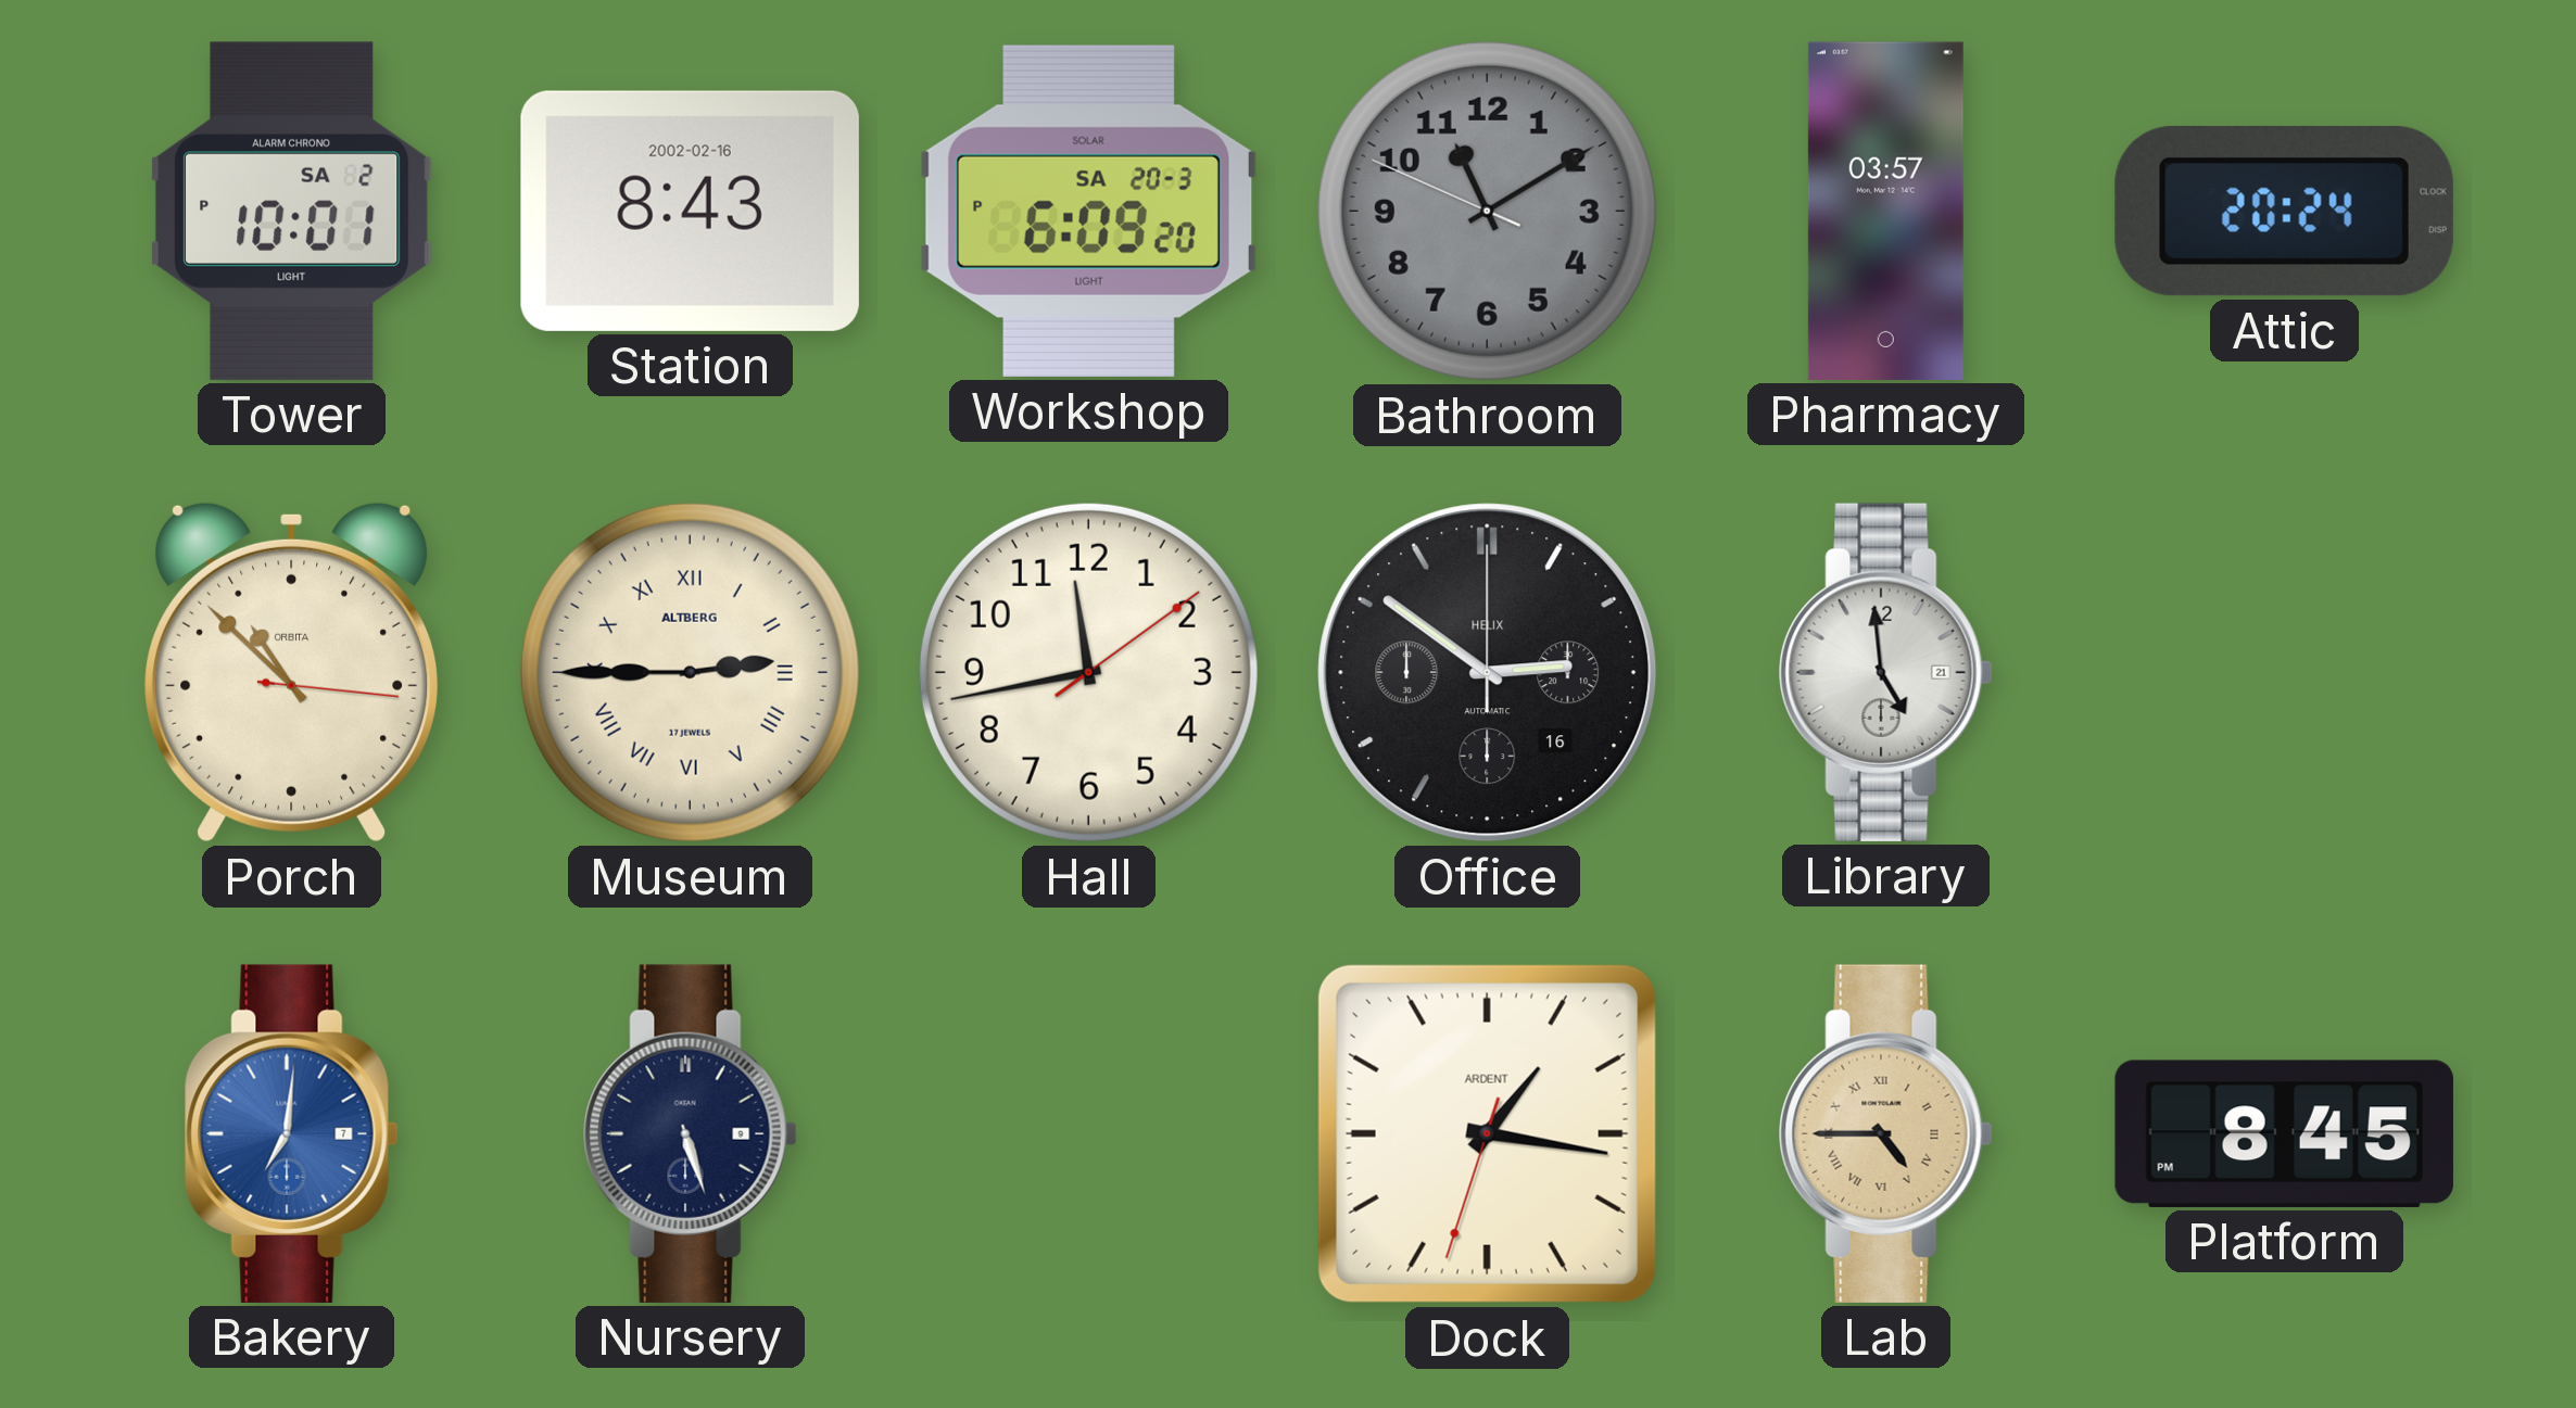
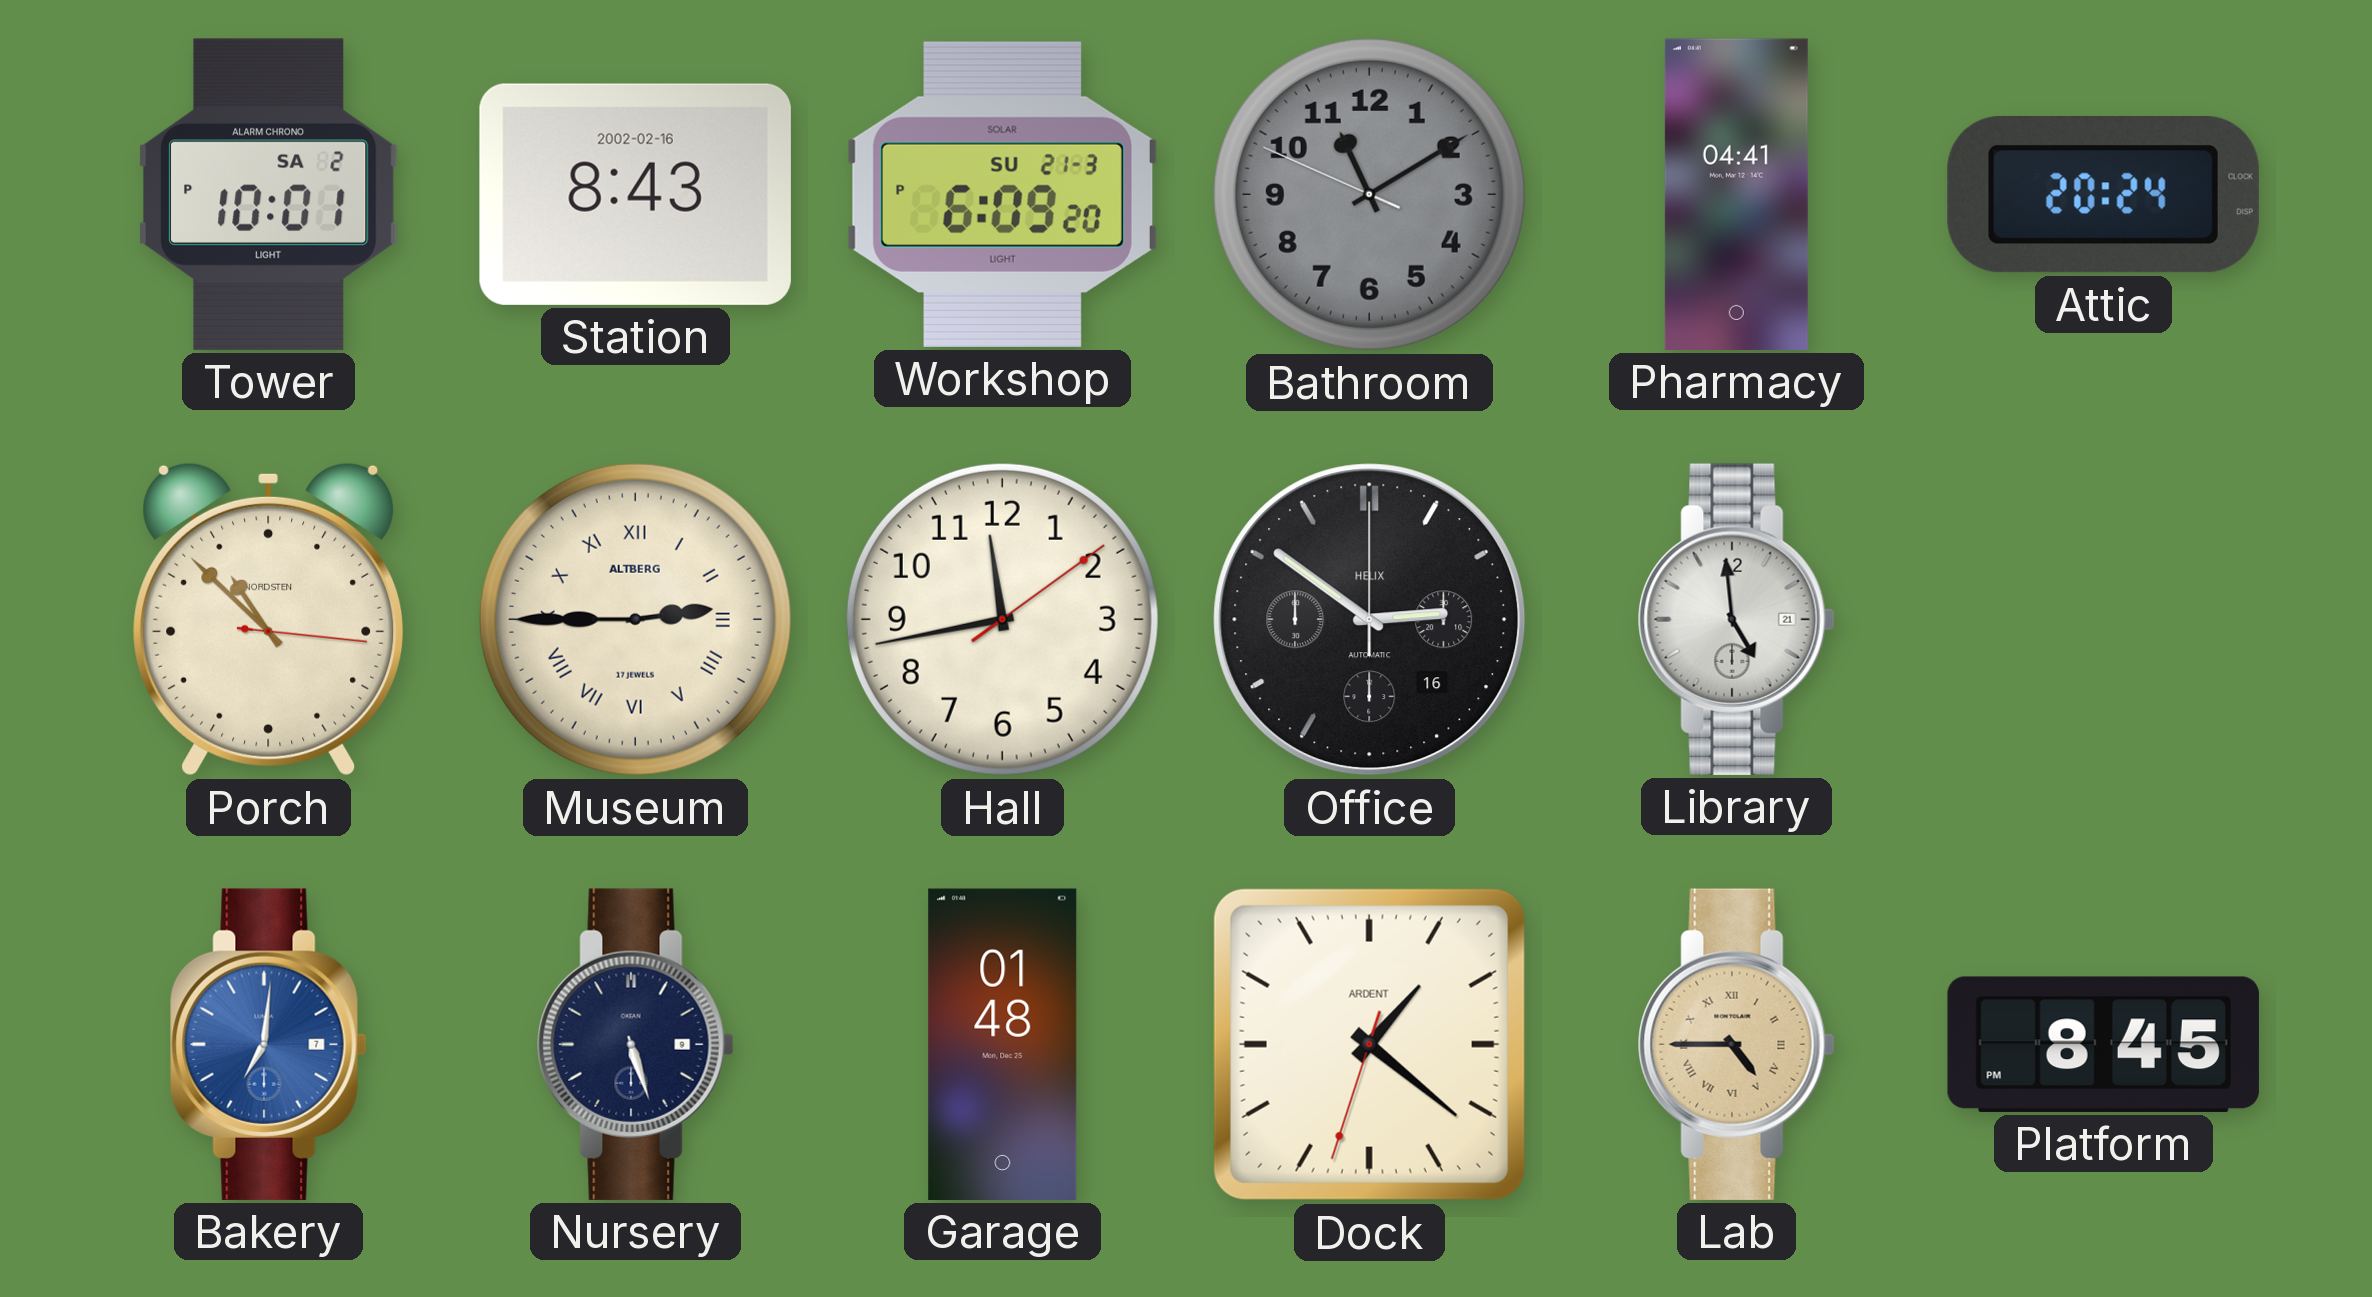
Workshop date: SA 20-3 -> SU 21-3
Pharmacy: 03:57 -> 04:41
Porch brand: ORBITA -> NORDSTEN
Garage: none -> 01:48
Dock: 1:16 -> 1:21
